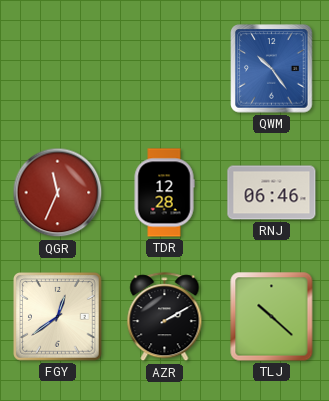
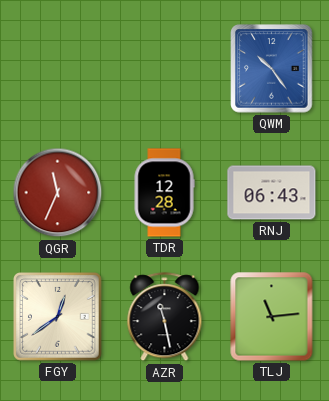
RNJ: 06:46 -> 06:43
AZR: 2:10 -> 11:28
TLJ: 10:22 -> 11:14
